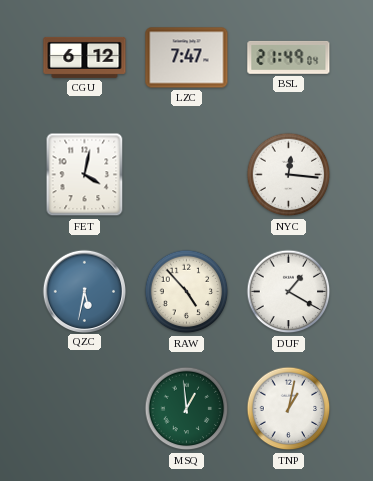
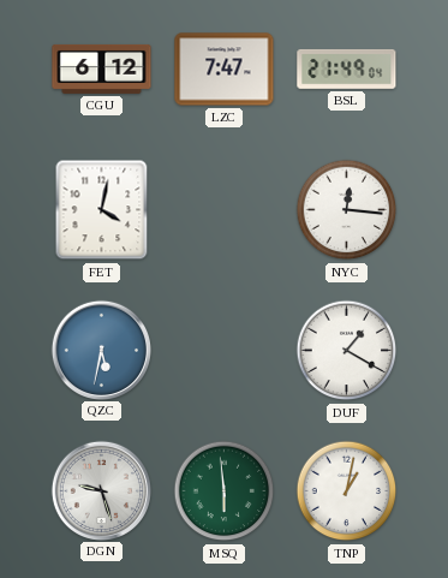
RAW: 4:53 -> none
DGN: none -> 9:27
MSQ: 12:59 -> 5:59
